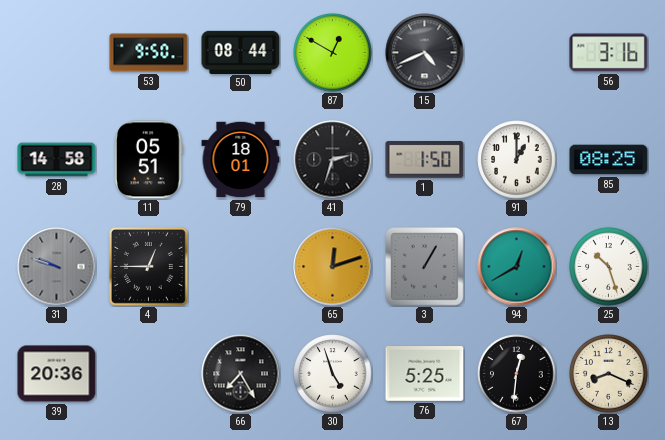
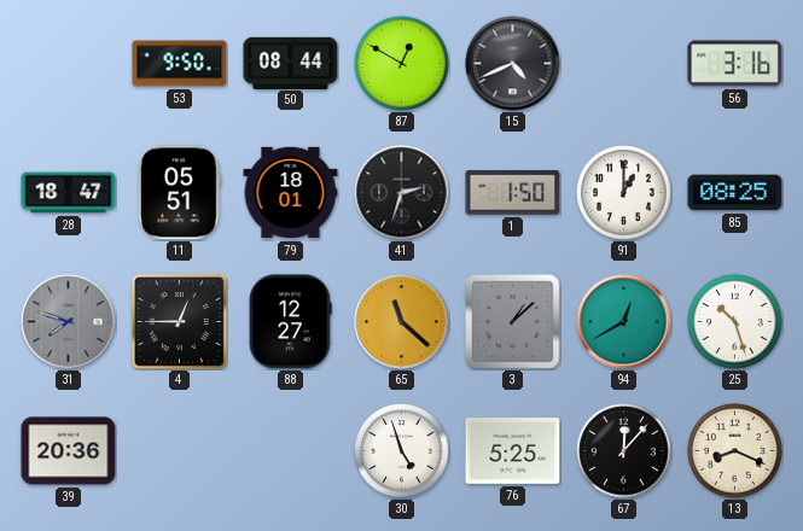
28: 14:58 -> 18:47
31: 9:48 -> 7:48
88: none -> 12:27
65: 12:12 -> 11:22
3: 1:05 -> 1:08
66: 7:25 -> none
67: 12:31 -> 12:07
